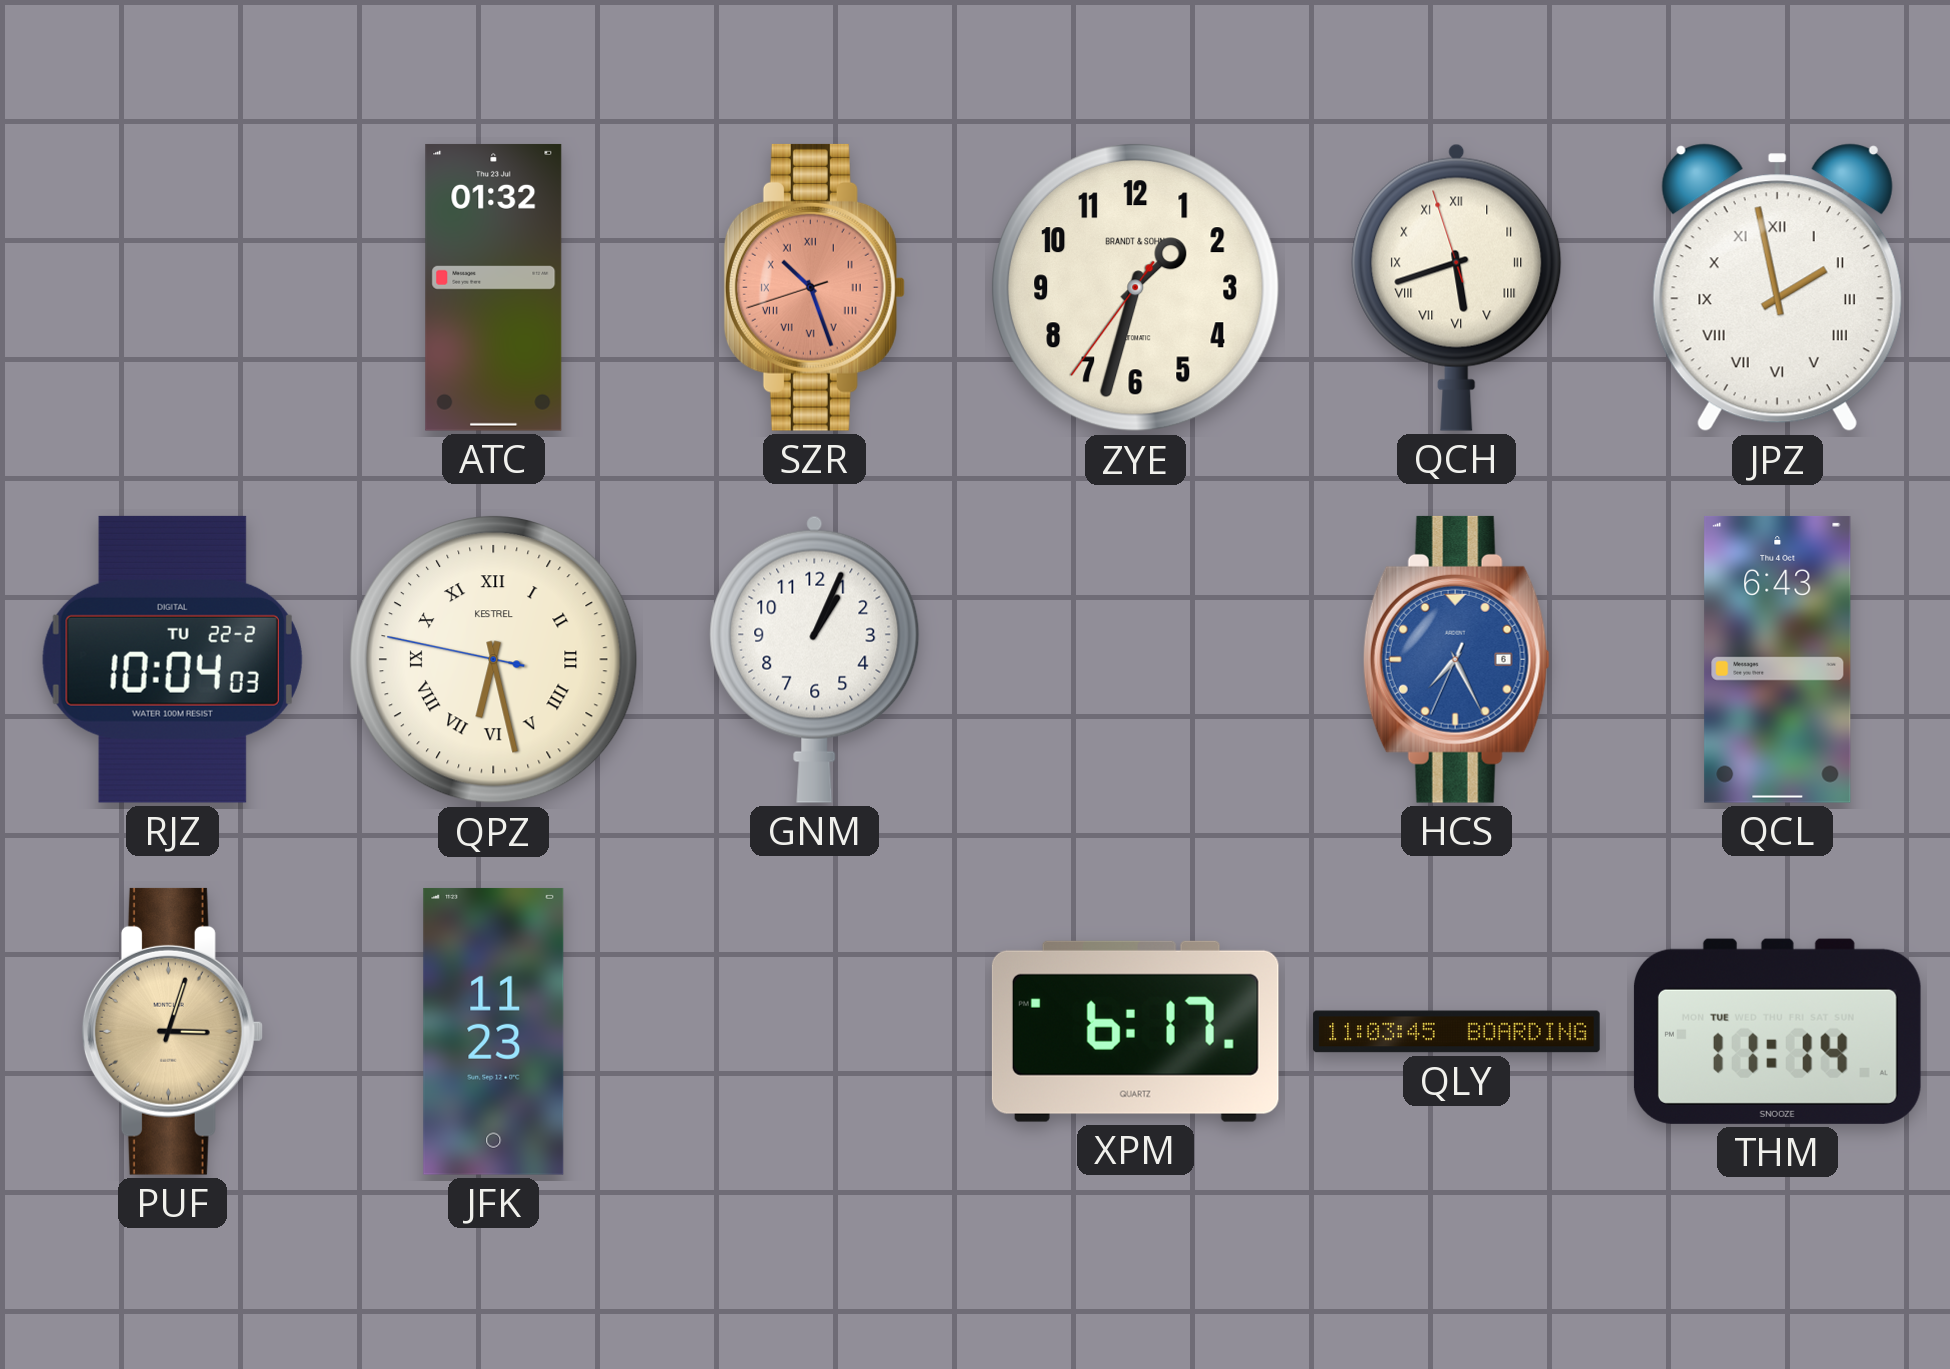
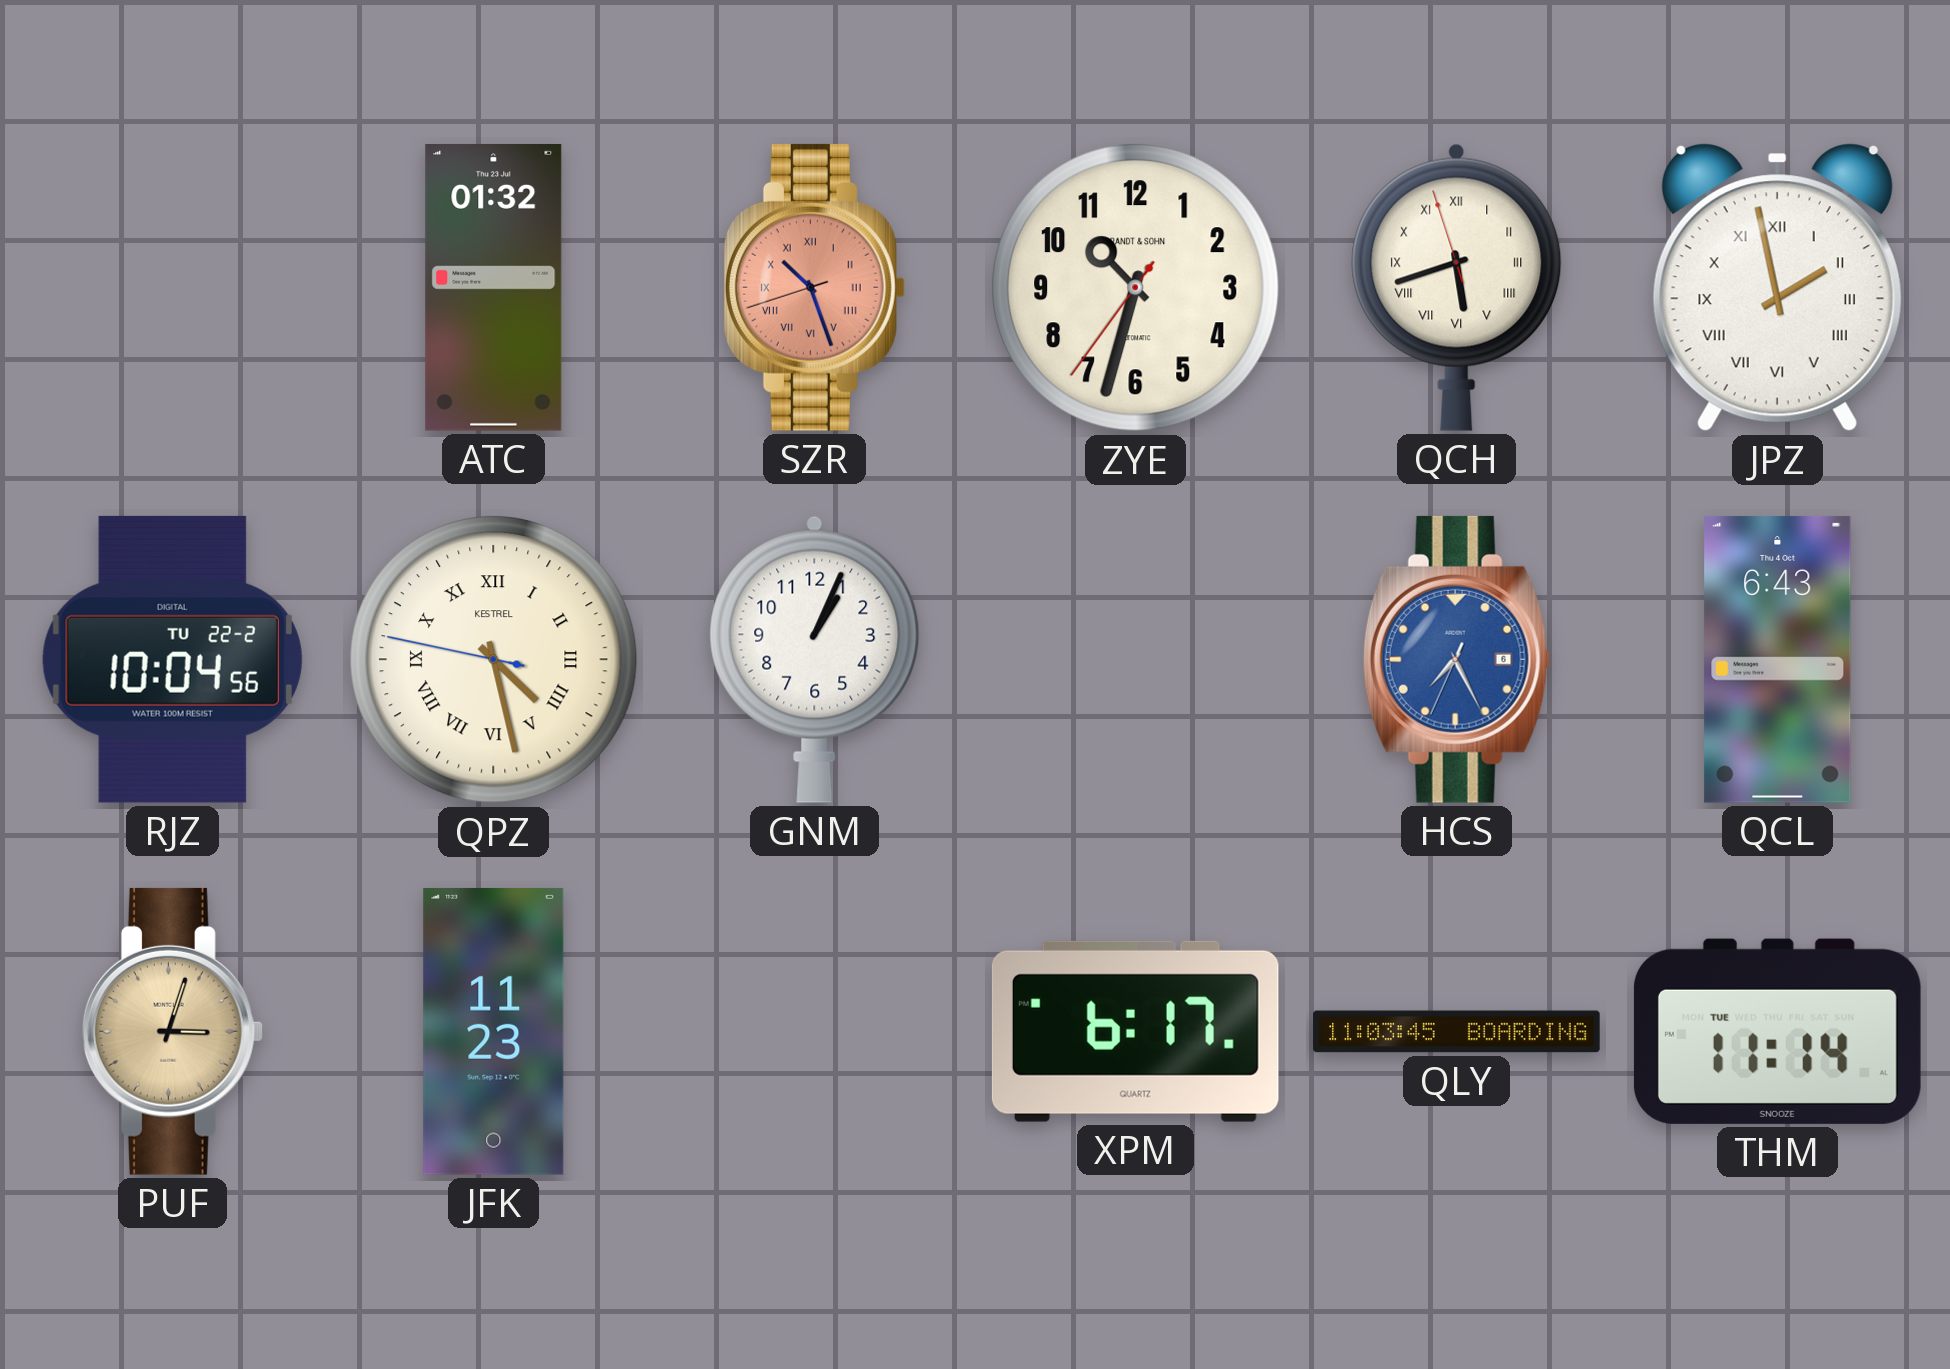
ZYE: 1:32 -> 10:32
RJZ: 10:04:03 -> 10:04:56
QPZ: 6:27 -> 4:27
